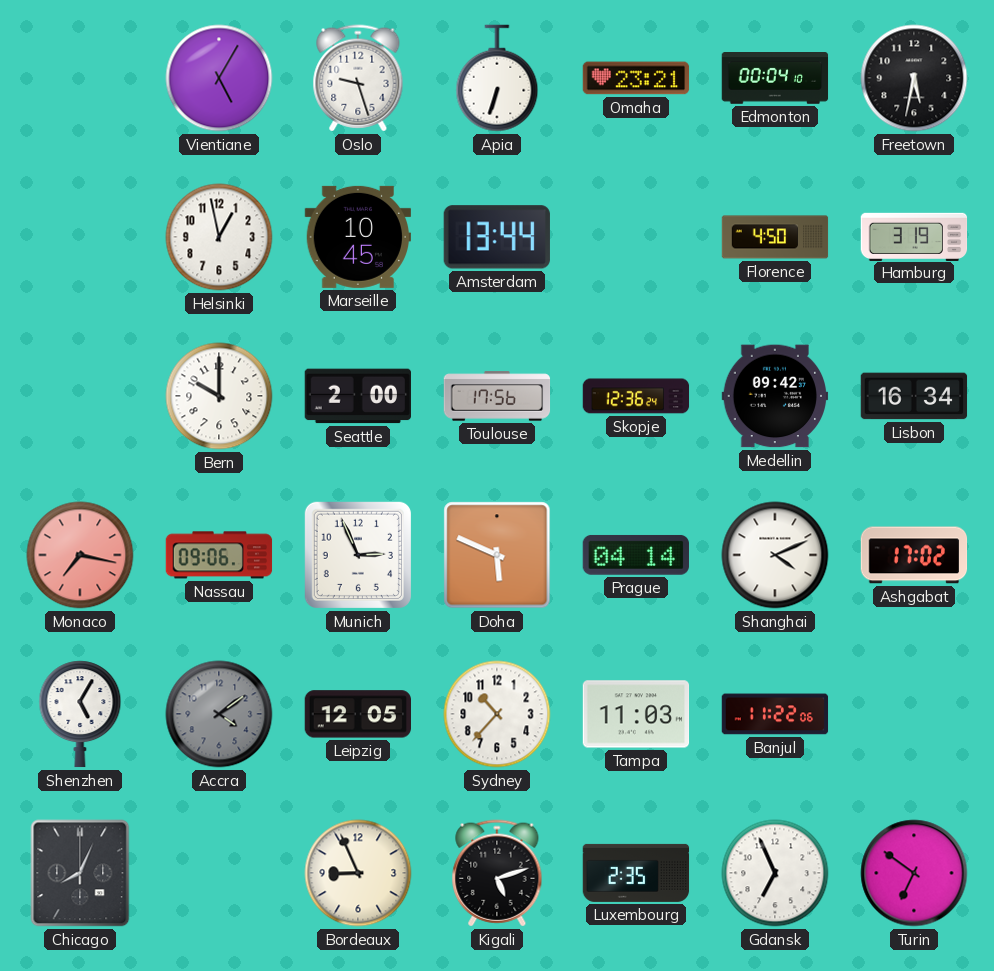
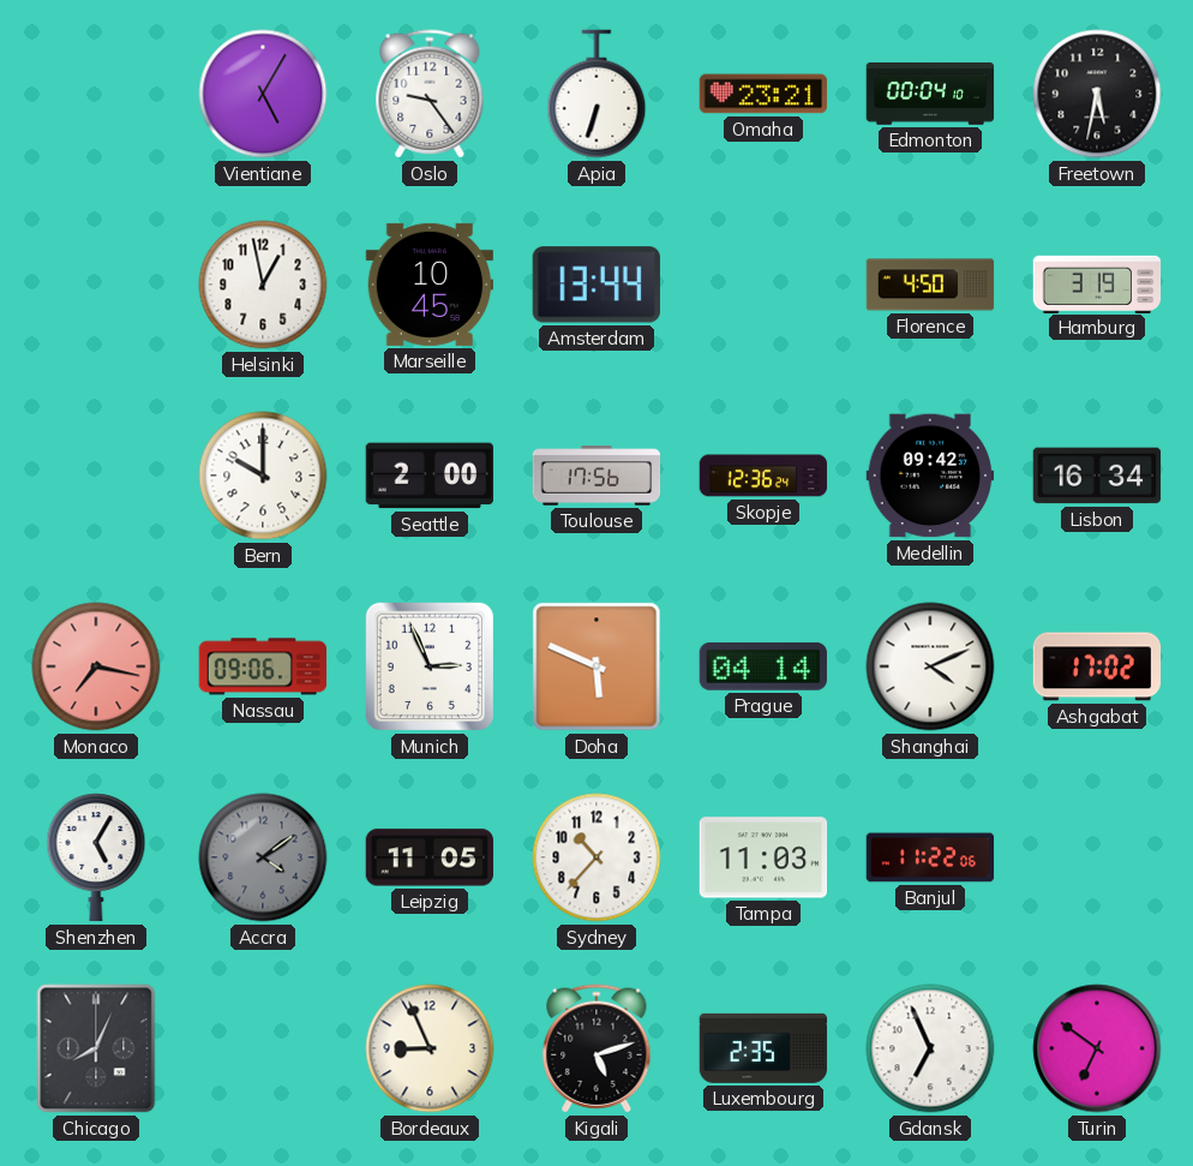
Oslo: 9:27 -> 9:24
Leipzig: 12:05 -> 11:05
